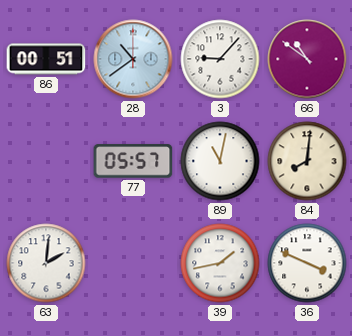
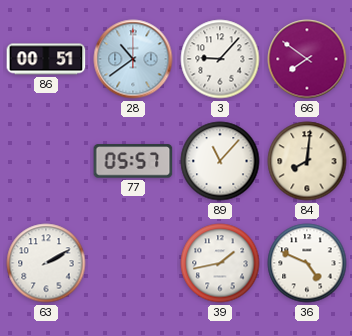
66: 10:51 -> 7:51
89: 11:02 -> 11:07
63: 2:01 -> 2:10
36: 3:49 -> 4:49
